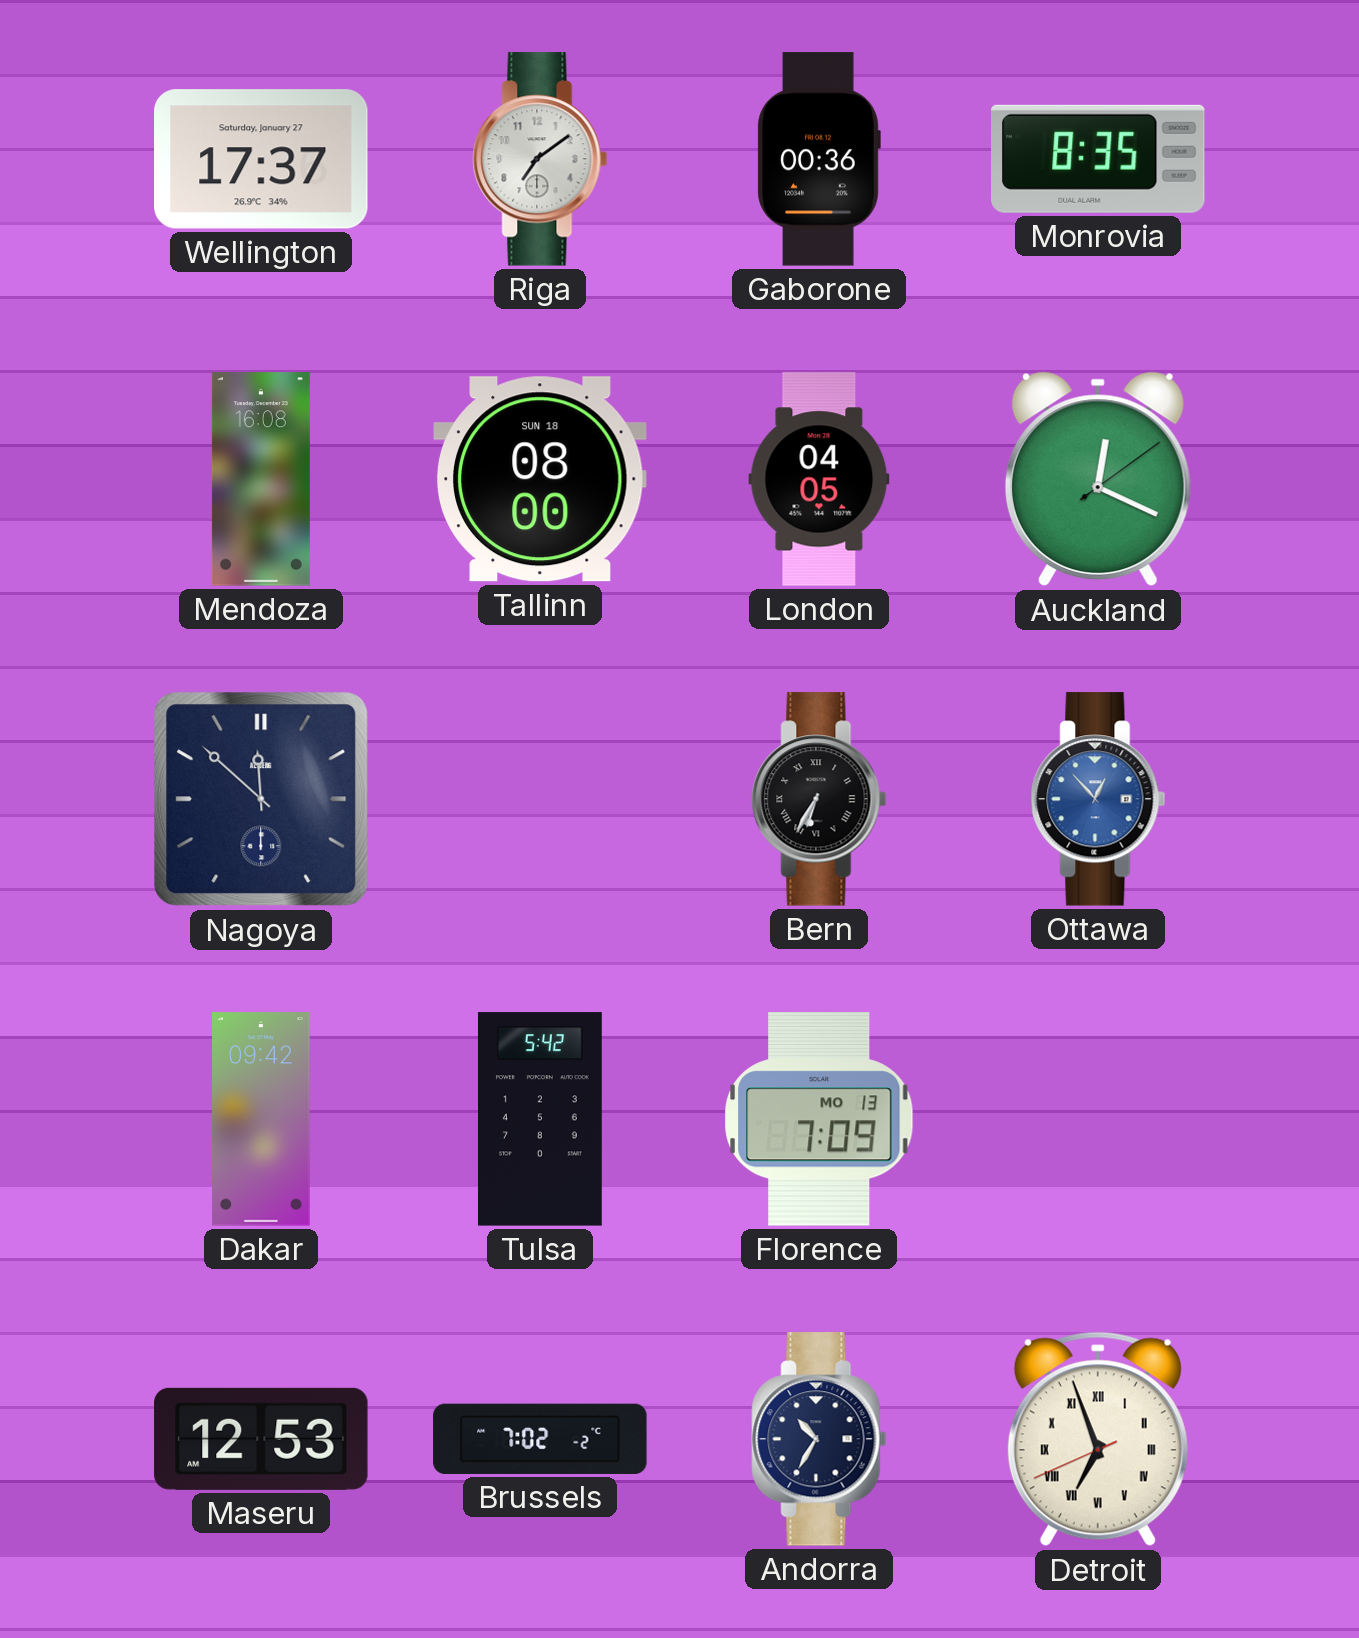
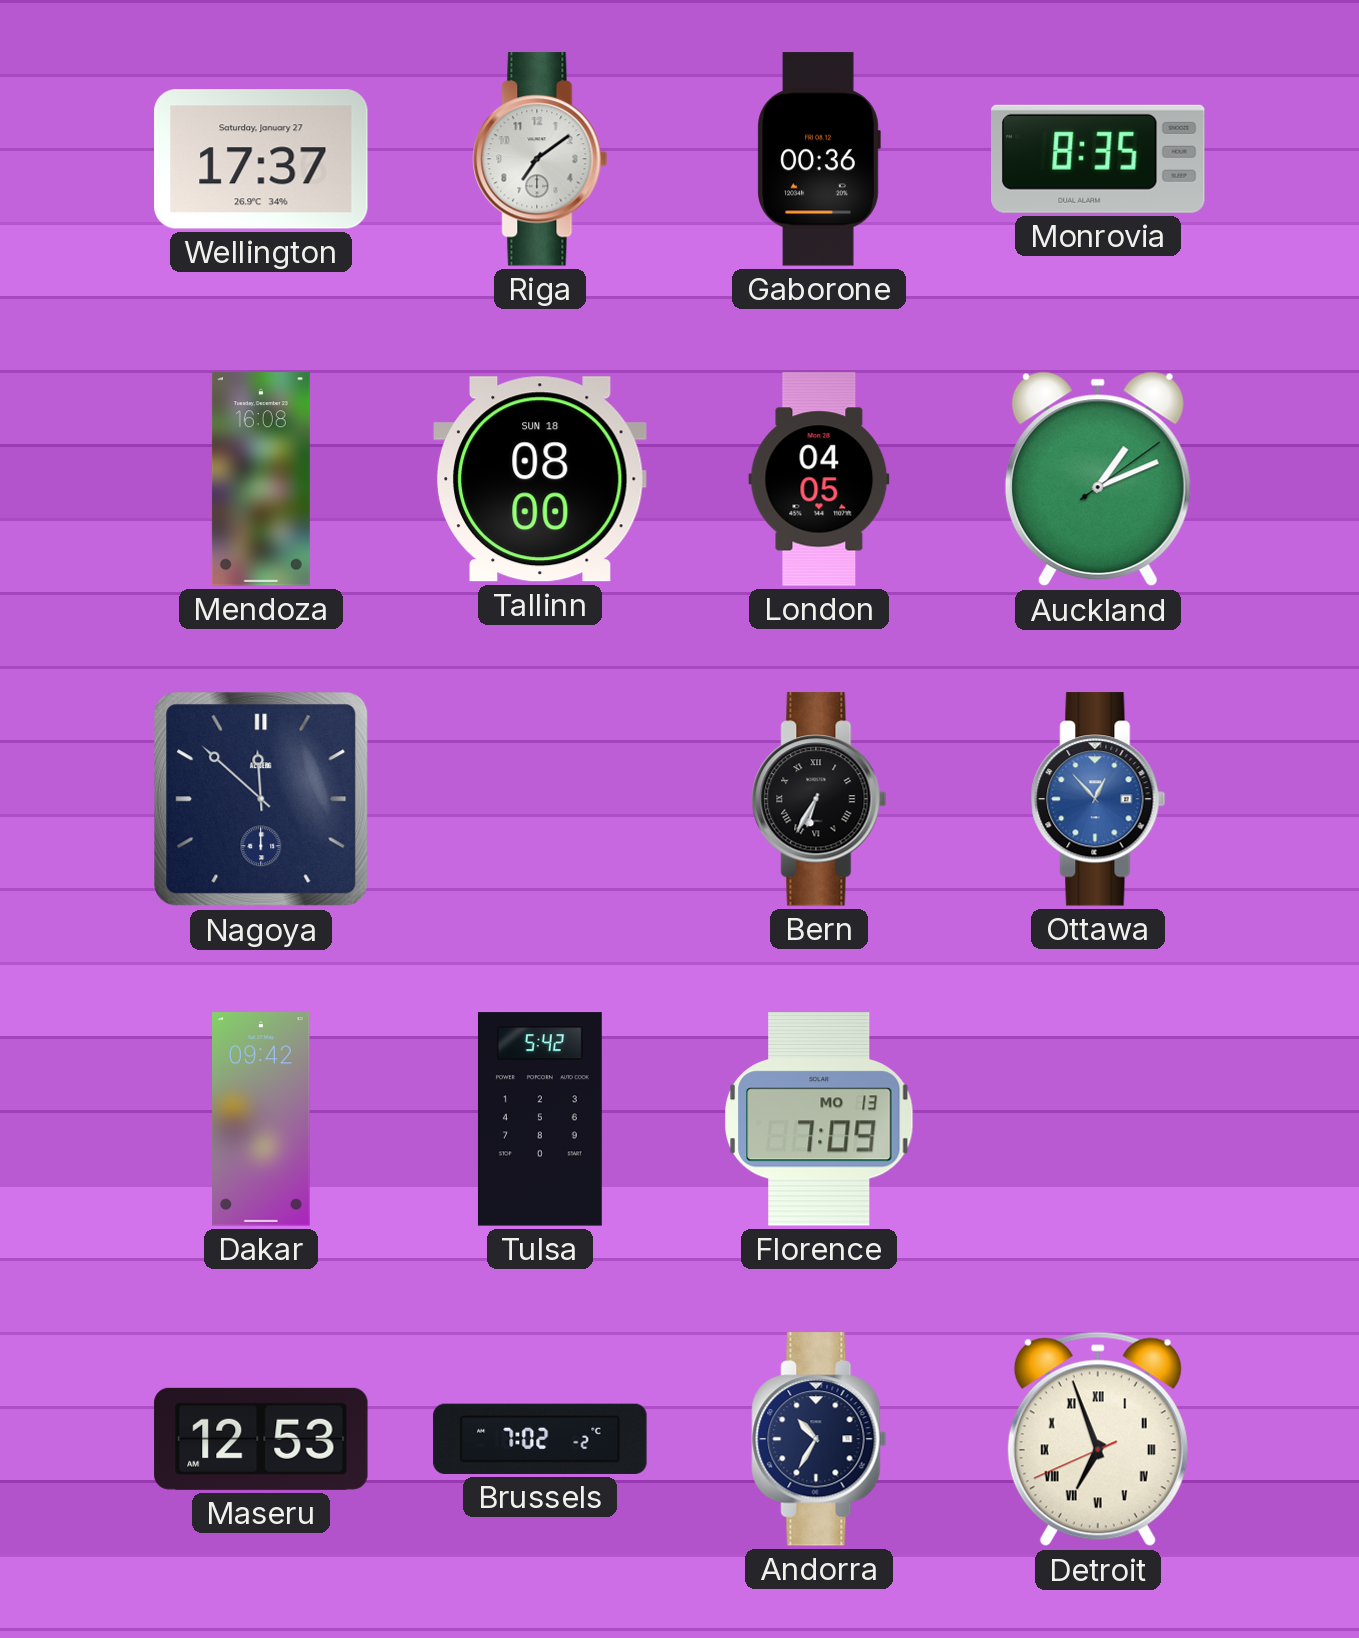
Auckland: 12:19 -> 1:11
